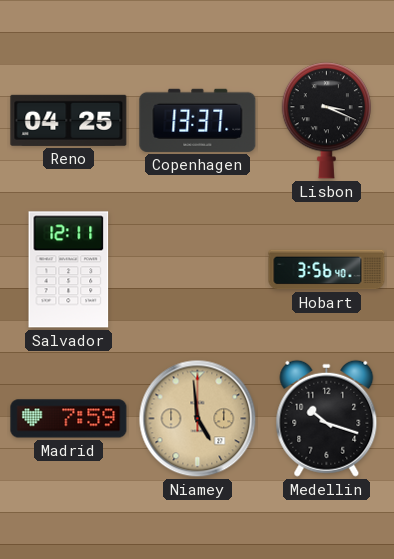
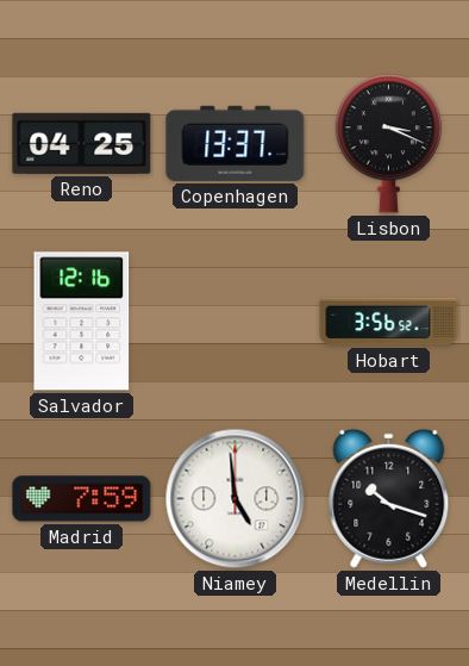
Salvador: 12:11 -> 12:16
Hobart: 3:56:40 -> 3:56:52
Niamey dial: champagne -> white
